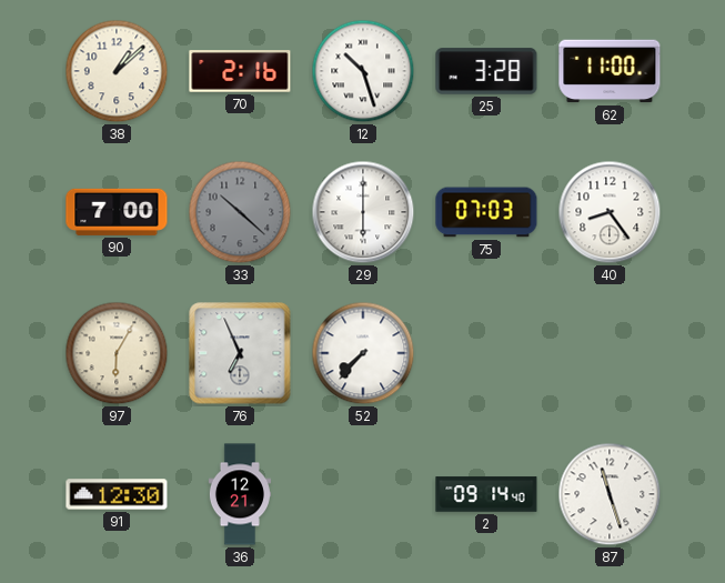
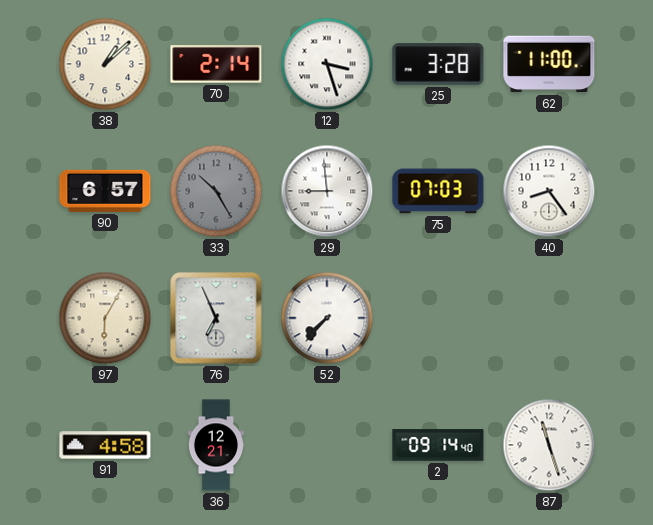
70: 2:16 -> 2:14
12: 10:27 -> 3:27
90: 7:00 -> 6:57
33: 10:22 -> 10:25
29: 6:00 -> 8:59
91: 12:30 -> 4:58
